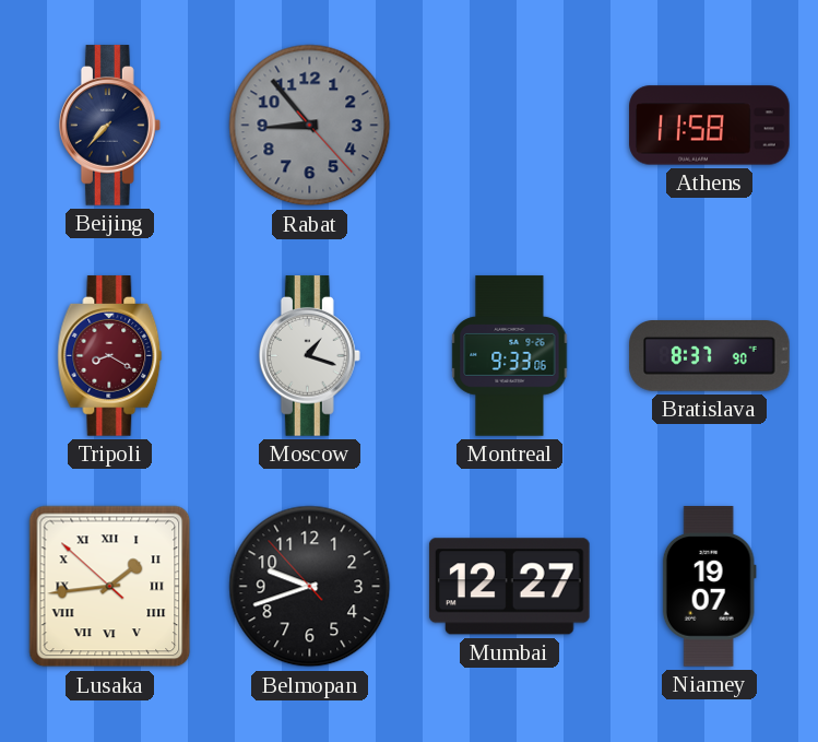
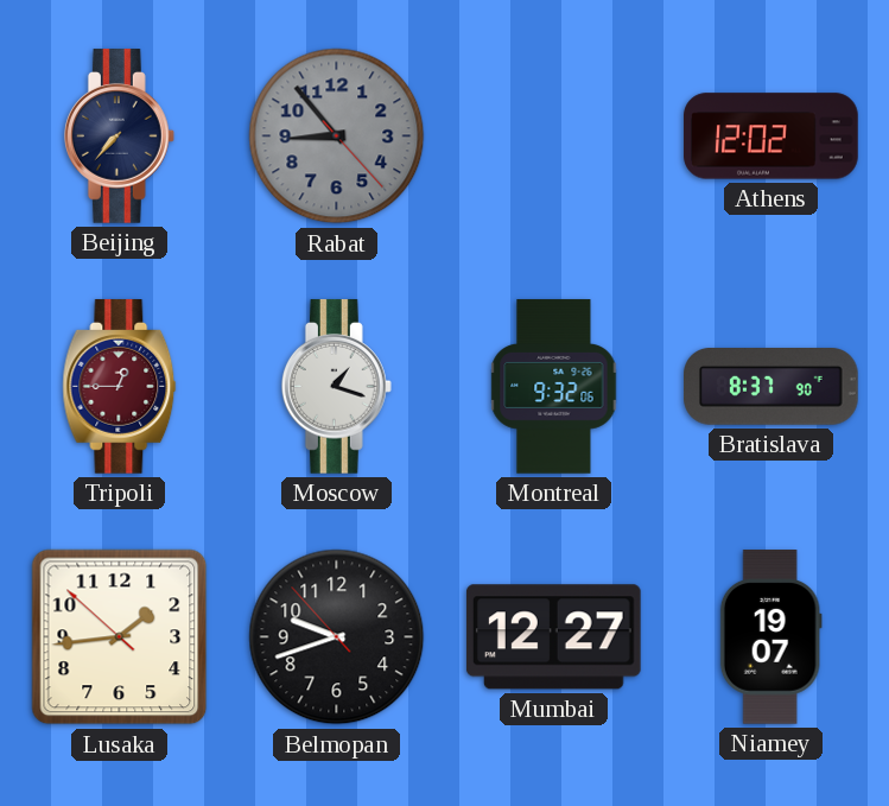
Athens: 11:58 -> 12:02
Tripoli: 8:20 -> 12:45
Montreal: 9:33 -> 9:32
Lusaka numerals: Roman -> Arabic
